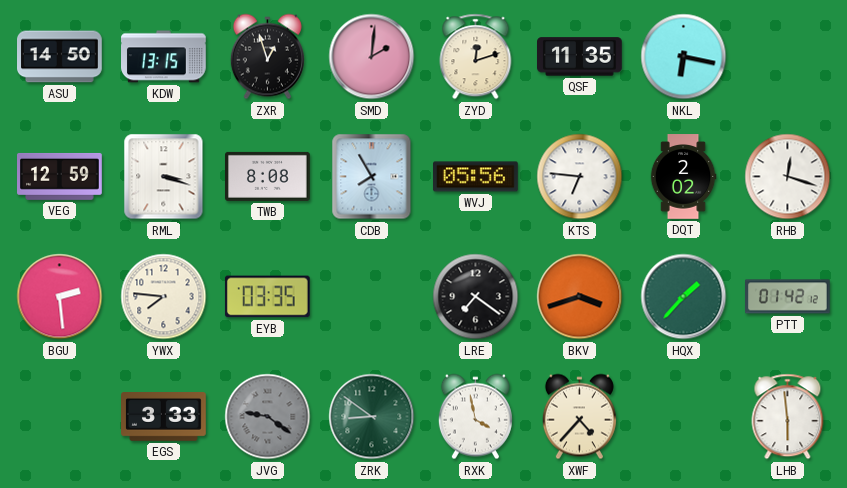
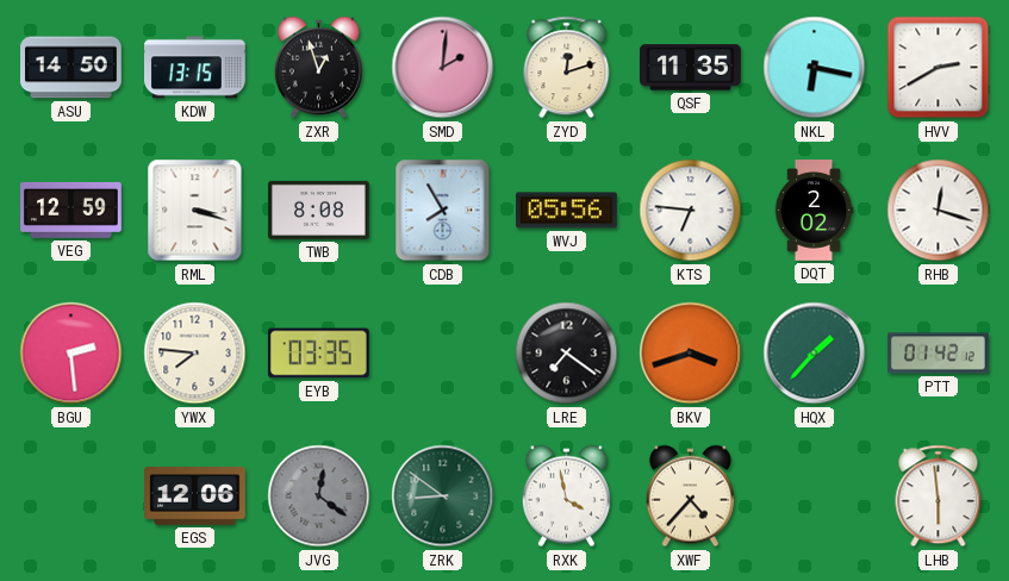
HVV: none -> 2:40
EGS: 3:33 -> 12:06
JVG: 9:21 -> 12:21
